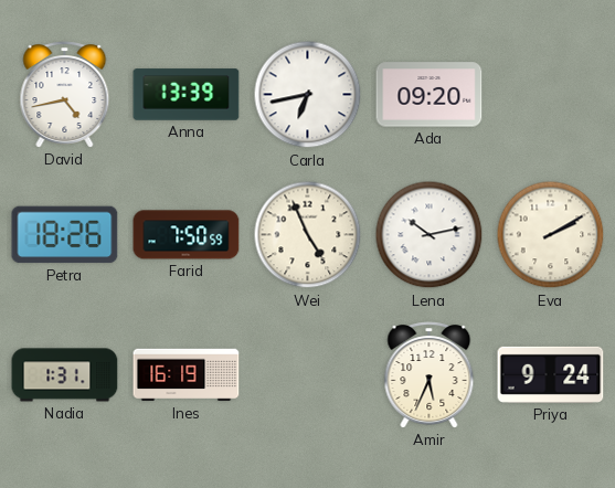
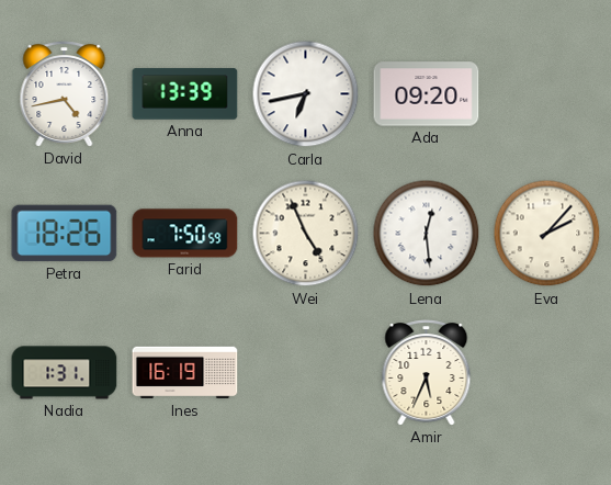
Lena: 10:13 -> 12:29
Eva: 2:10 -> 2:07
Priya: 9:24 -> none
